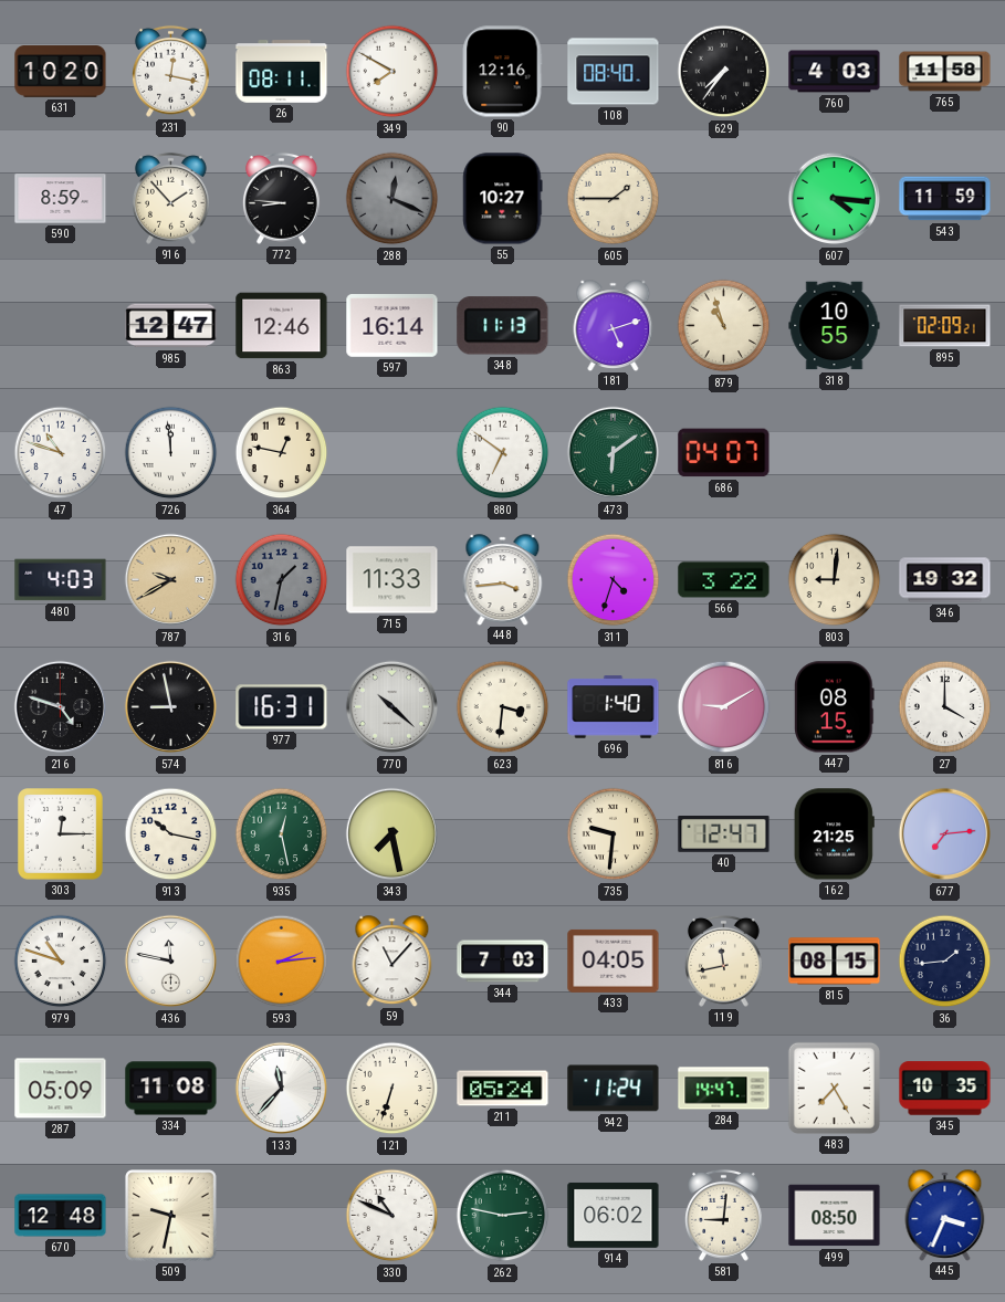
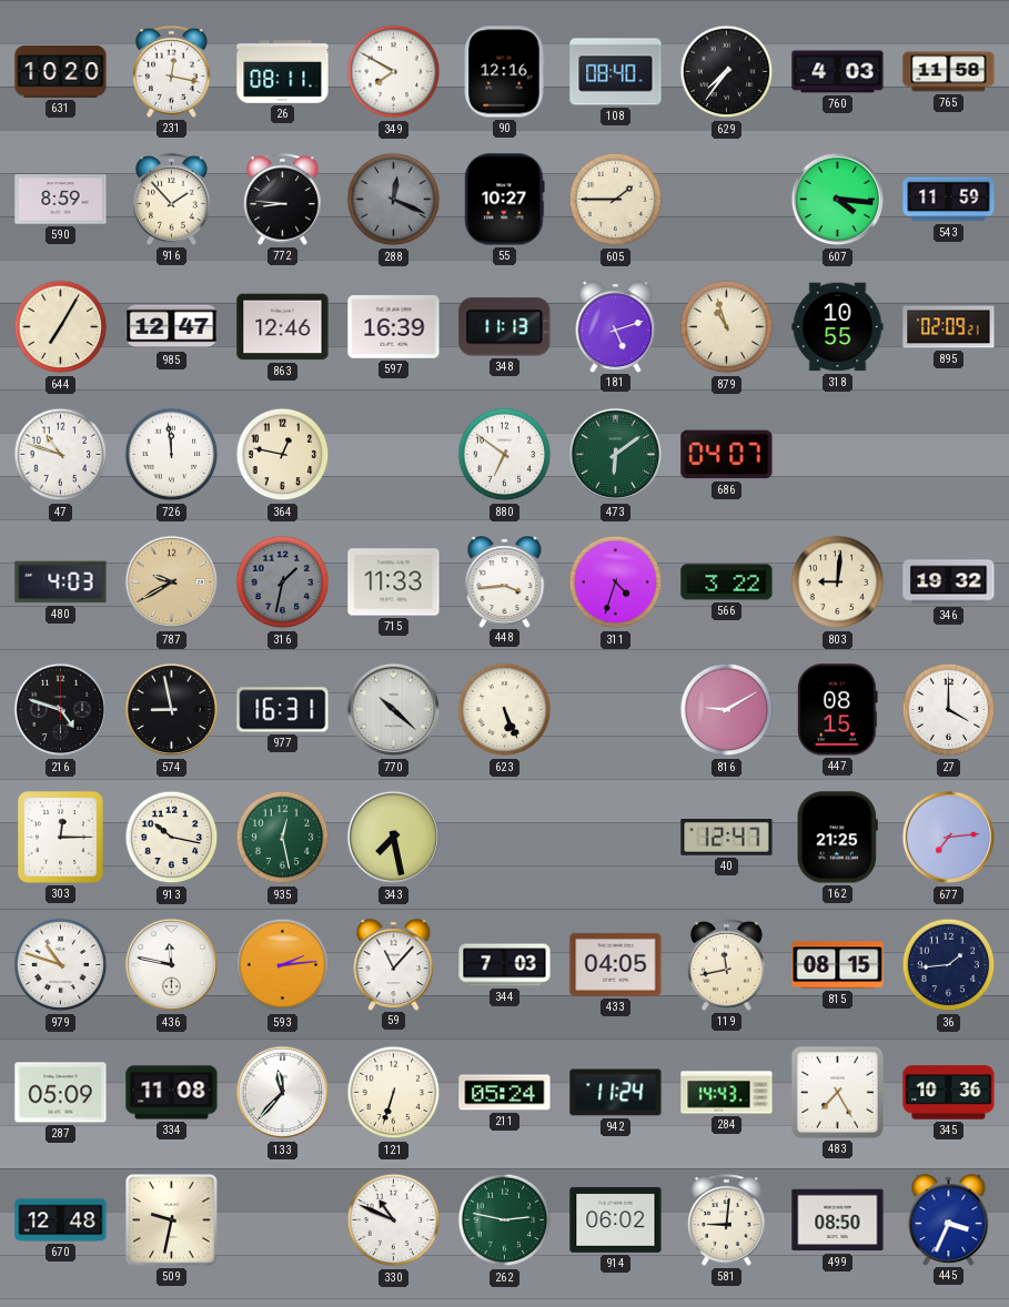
644: none -> 7:05
597: 16:14 -> 16:39
623: 3:31 -> 5:26
696: 1:40 -> none
735: 9:31 -> none
284: 14:47 -> 14:43
345: 10:35 -> 10:36
